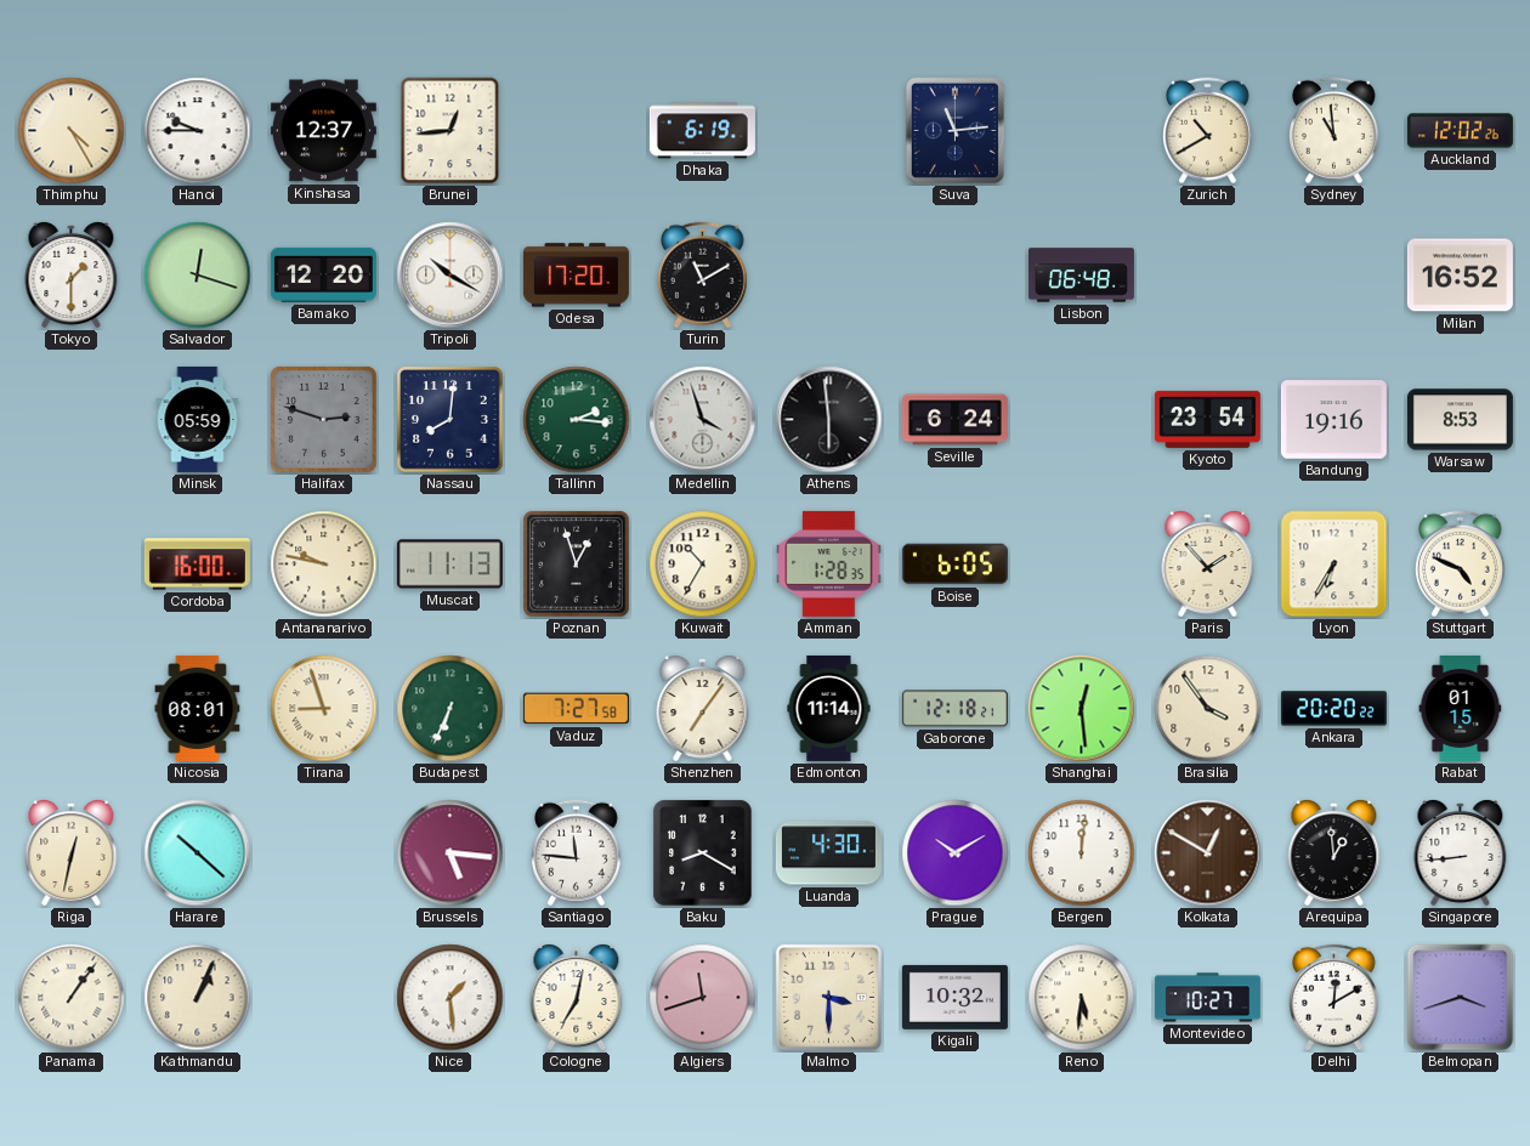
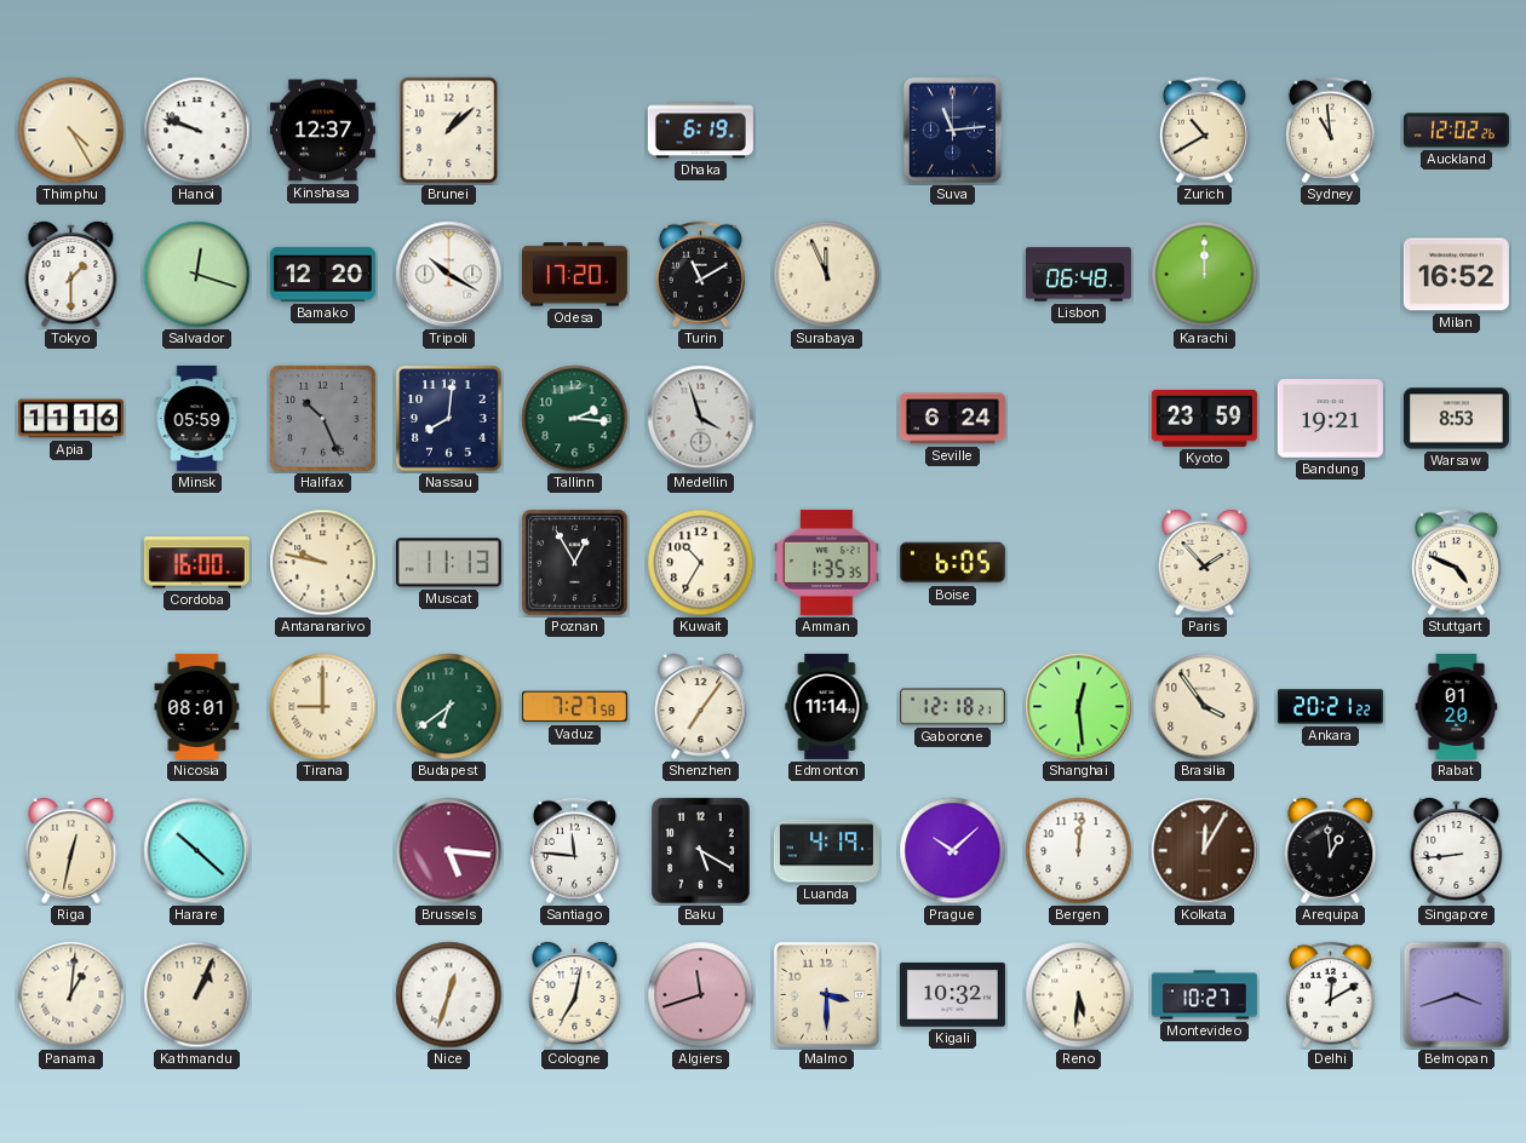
Hanoi: 9:45 -> 9:48
Brunei: 12:44 -> 1:08
Surabaya: none -> 11:56
Karachi: none -> 12:00
Apia: none -> 11:16
Halifax: 2:48 -> 10:26
Athens: 5:59 -> none
Kyoto: 23:54 -> 23:59
Bandung: 19:16 -> 19:21
Poznan: 12:57 -> 12:55
Amman: 1:28 -> 1:35
Lyon: 6:35 -> none
Tirana: 8:57 -> 9:00
Budapest: 6:34 -> 6:39
Ankara: 20:20 -> 20:21
Rabat: 01:15 -> 01:20
Baku: 8:20 -> 5:20
Luanda: 4:30 -> 4:19
Prague: 10:10 -> 10:08
Kolkata: 12:50 -> 12:05
Panama: 1:06 -> 1:01
Nice: 1:29 -> 12:33
